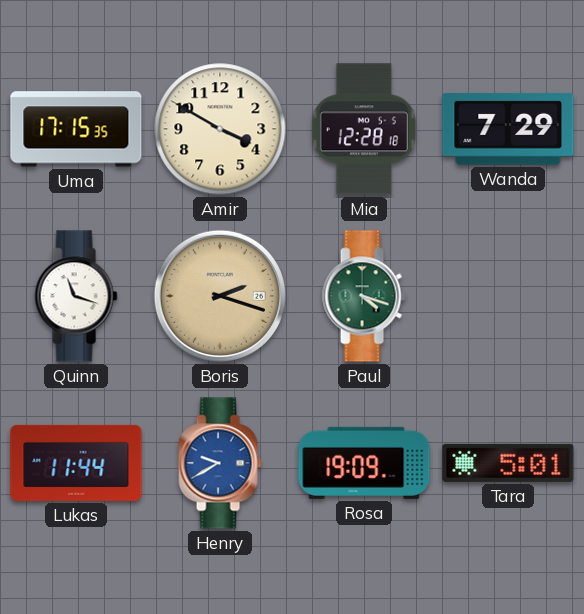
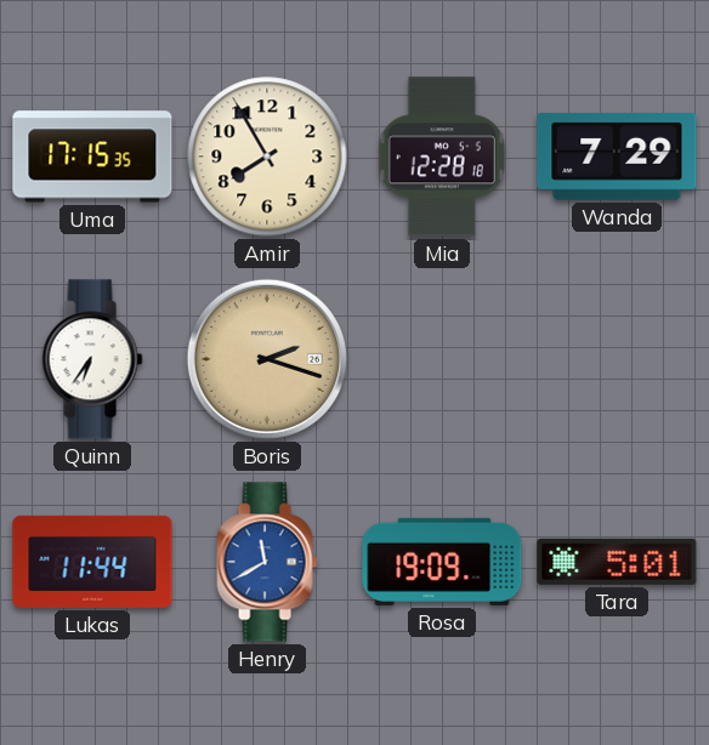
Amir: 3:50 -> 7:55
Quinn: 11:18 -> 6:36
Paul: 4:18 -> none
Henry: 9:40 -> 11:40
